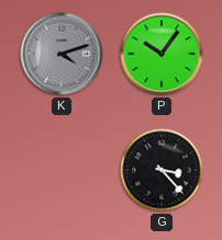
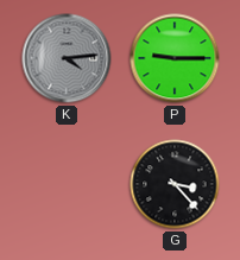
K: 4:12 -> 4:14
P: 10:06 -> 9:15
